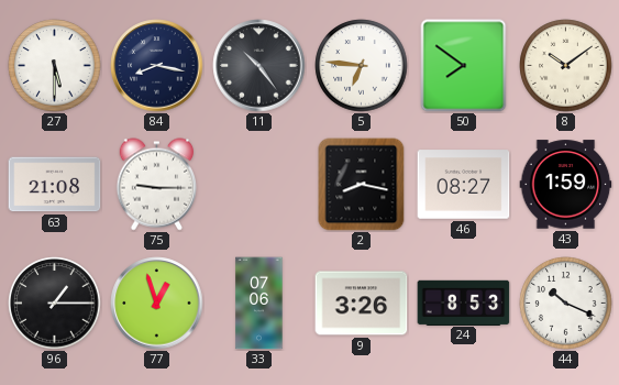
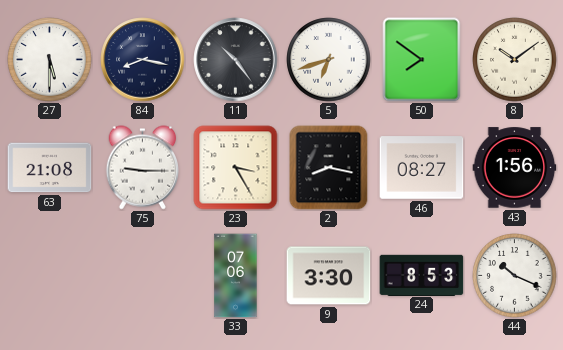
5: 6:46 -> 6:42
23: none -> 3:25
43: 1:59 -> 1:56
96: 1:15 -> none
77: 12:57 -> none
9: 3:26 -> 3:30
